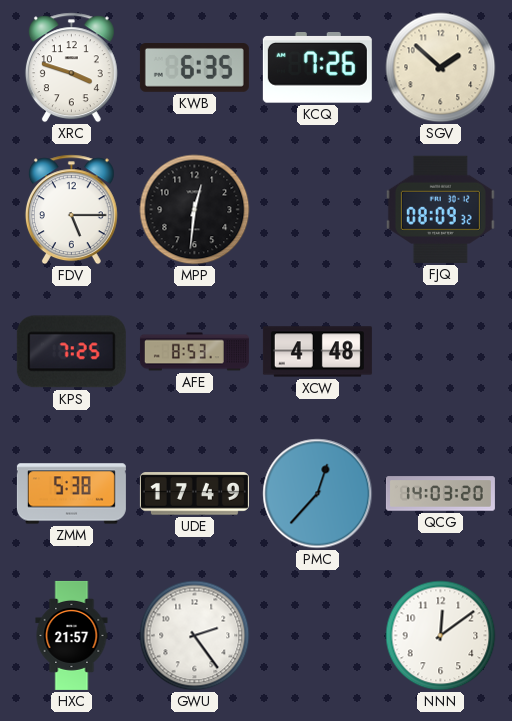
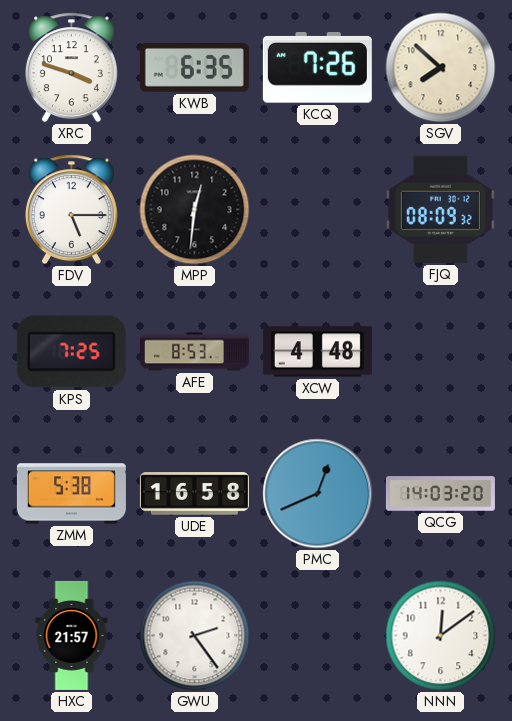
SGV: 1:52 -> 7:52
UDE: 17:49 -> 16:58
PMC: 12:37 -> 12:41
